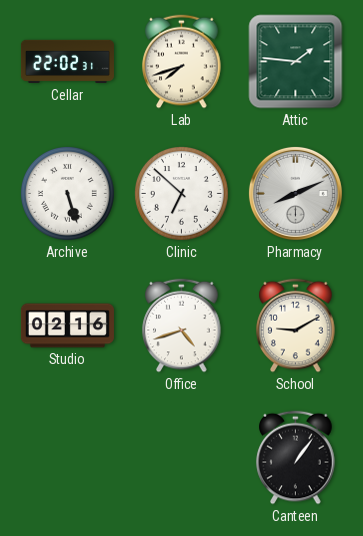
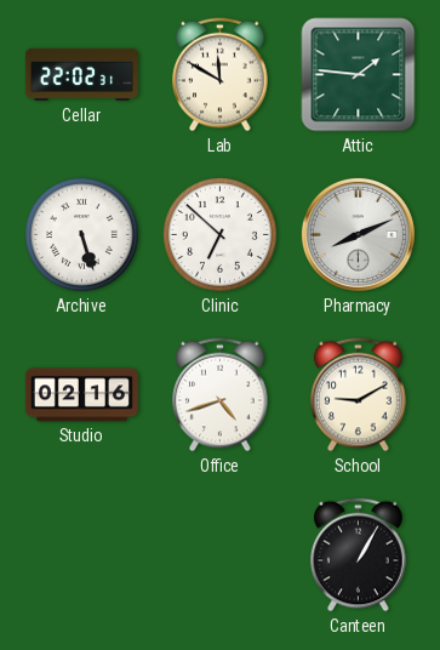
Lab: 7:42 -> 11:50
Canteen: 1:06 -> 1:05
